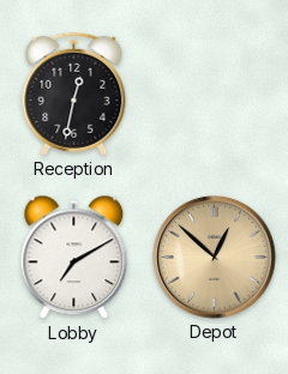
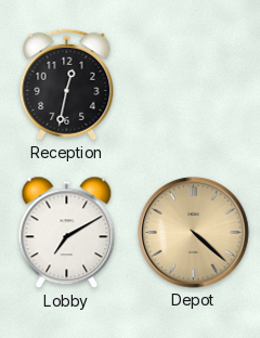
Depot: 12:52 -> 4:22
